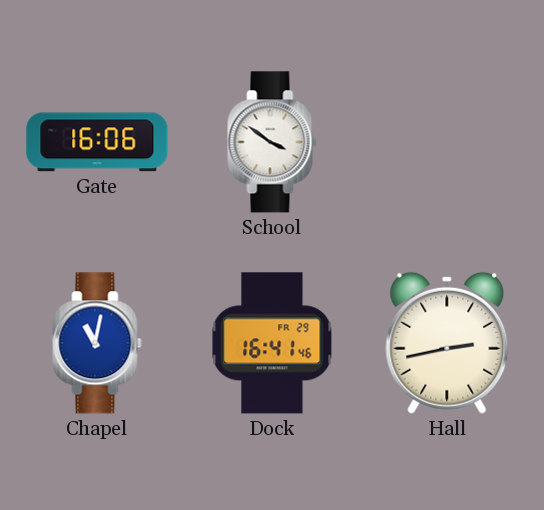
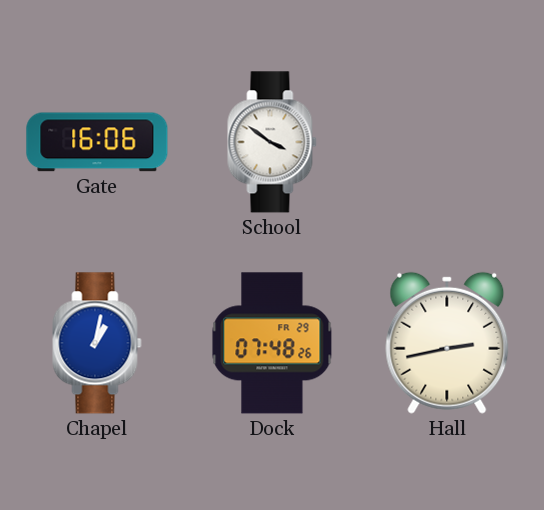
Chapel: 11:02 -> 1:02
Dock: 16:41 -> 07:48
